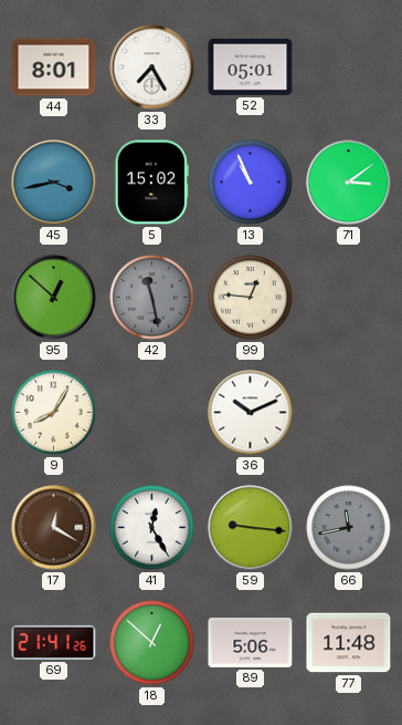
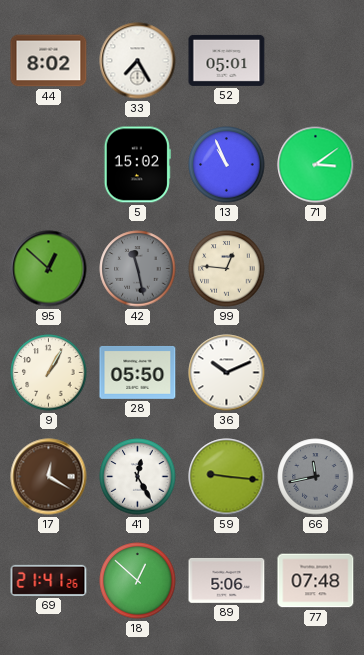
44: 8:01 -> 8:02
45: 3:43 -> none
9: 8:05 -> 1:05
28: none -> 05:50
77: 11:48 -> 07:48
